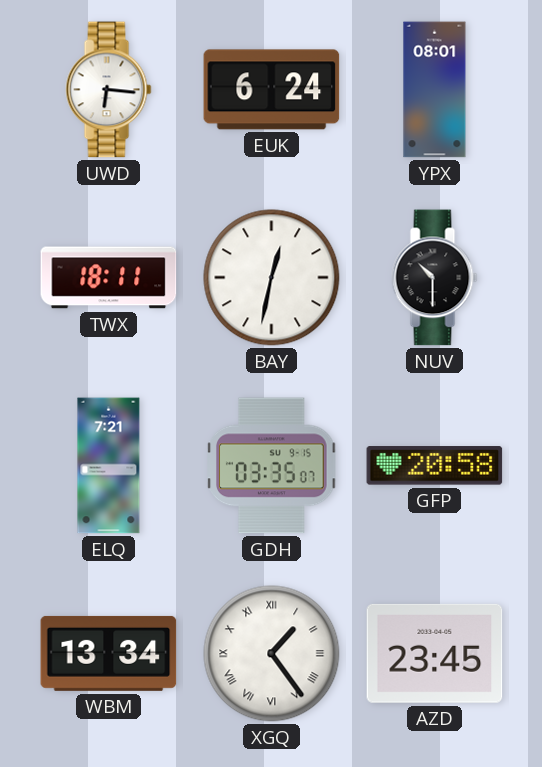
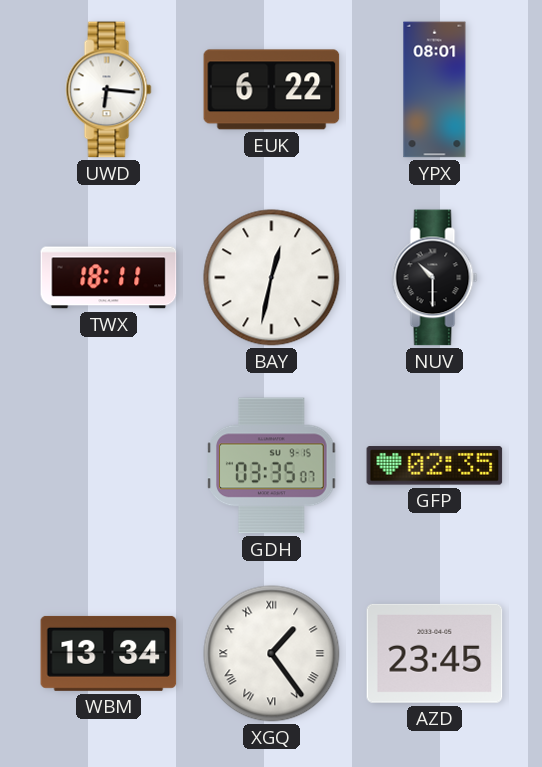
EUK: 6:24 -> 6:22
ELQ: 7:21 -> none
GFP: 20:58 -> 02:35
